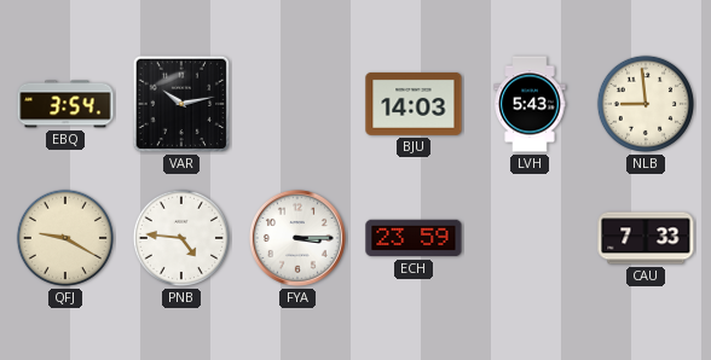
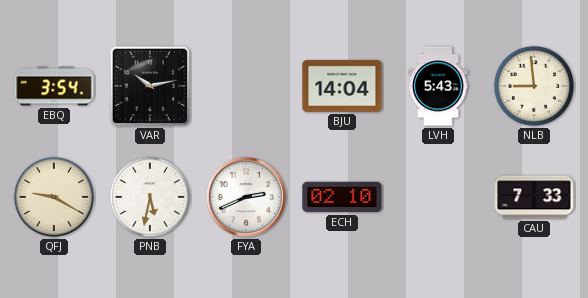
BJU: 14:03 -> 14:04
PNB: 4:46 -> 5:32
FYA: 3:15 -> 2:41
ECH: 23:59 -> 02:10
